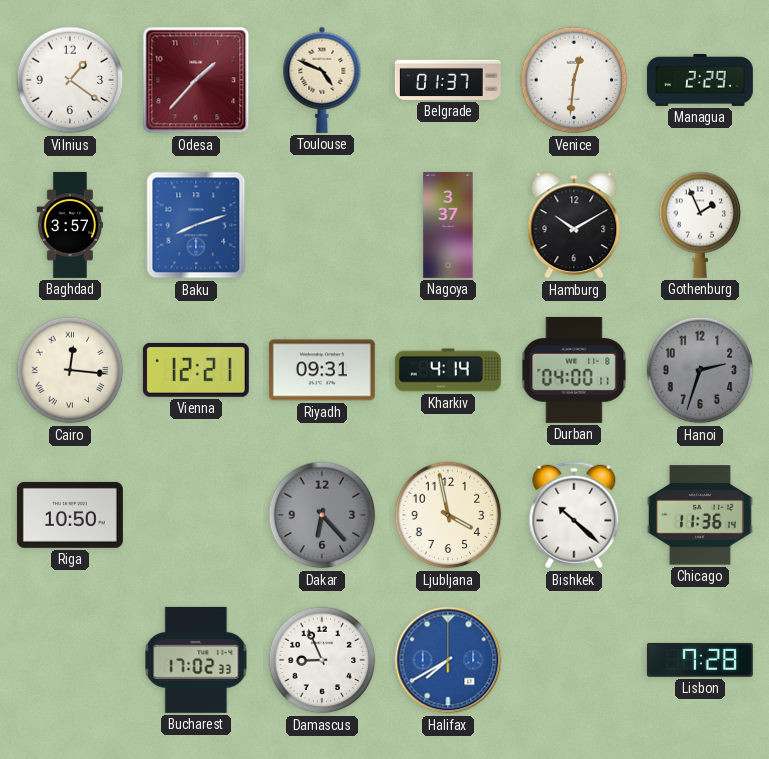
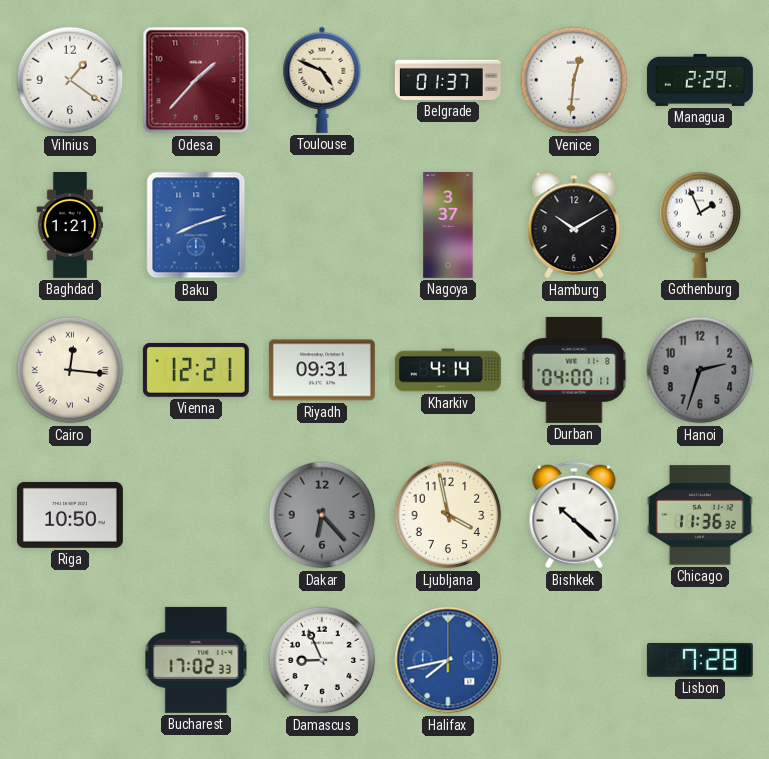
Baghdad: 3:57 -> 1:21
Chicago: 11:36:14 -> 11:36:32
Halifax: 7:40 -> 7:43
